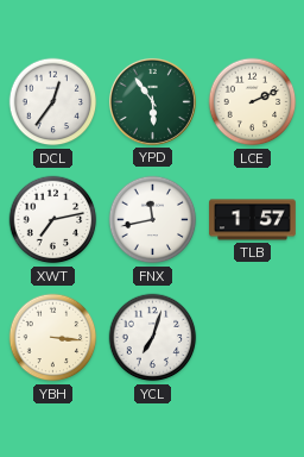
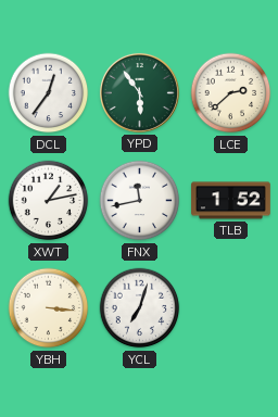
LCE: 2:11 -> 2:38
XWT: 7:13 -> 1:13
TLB: 1:57 -> 1:52
